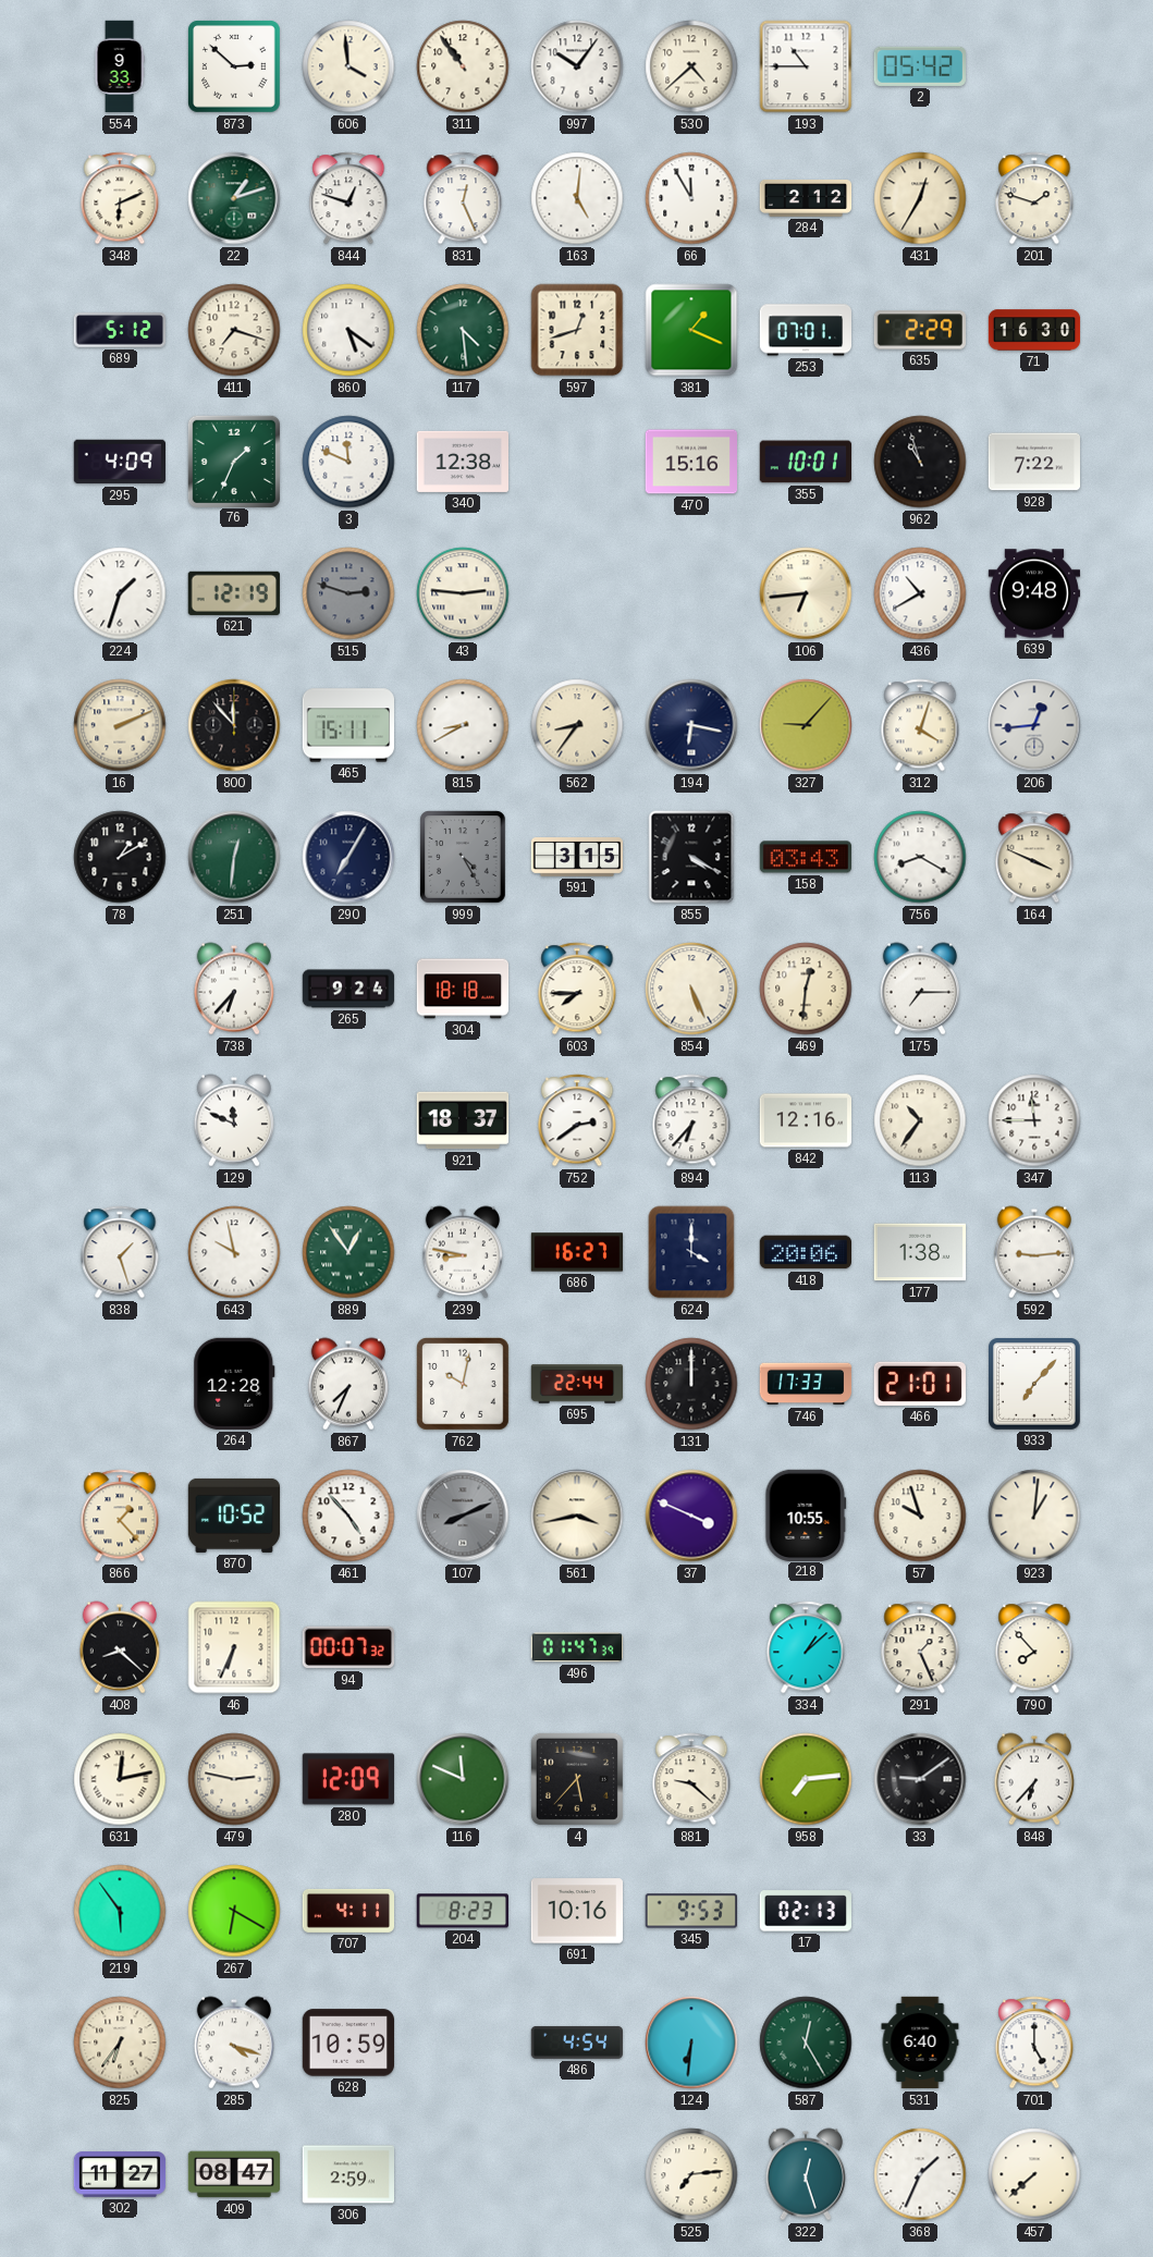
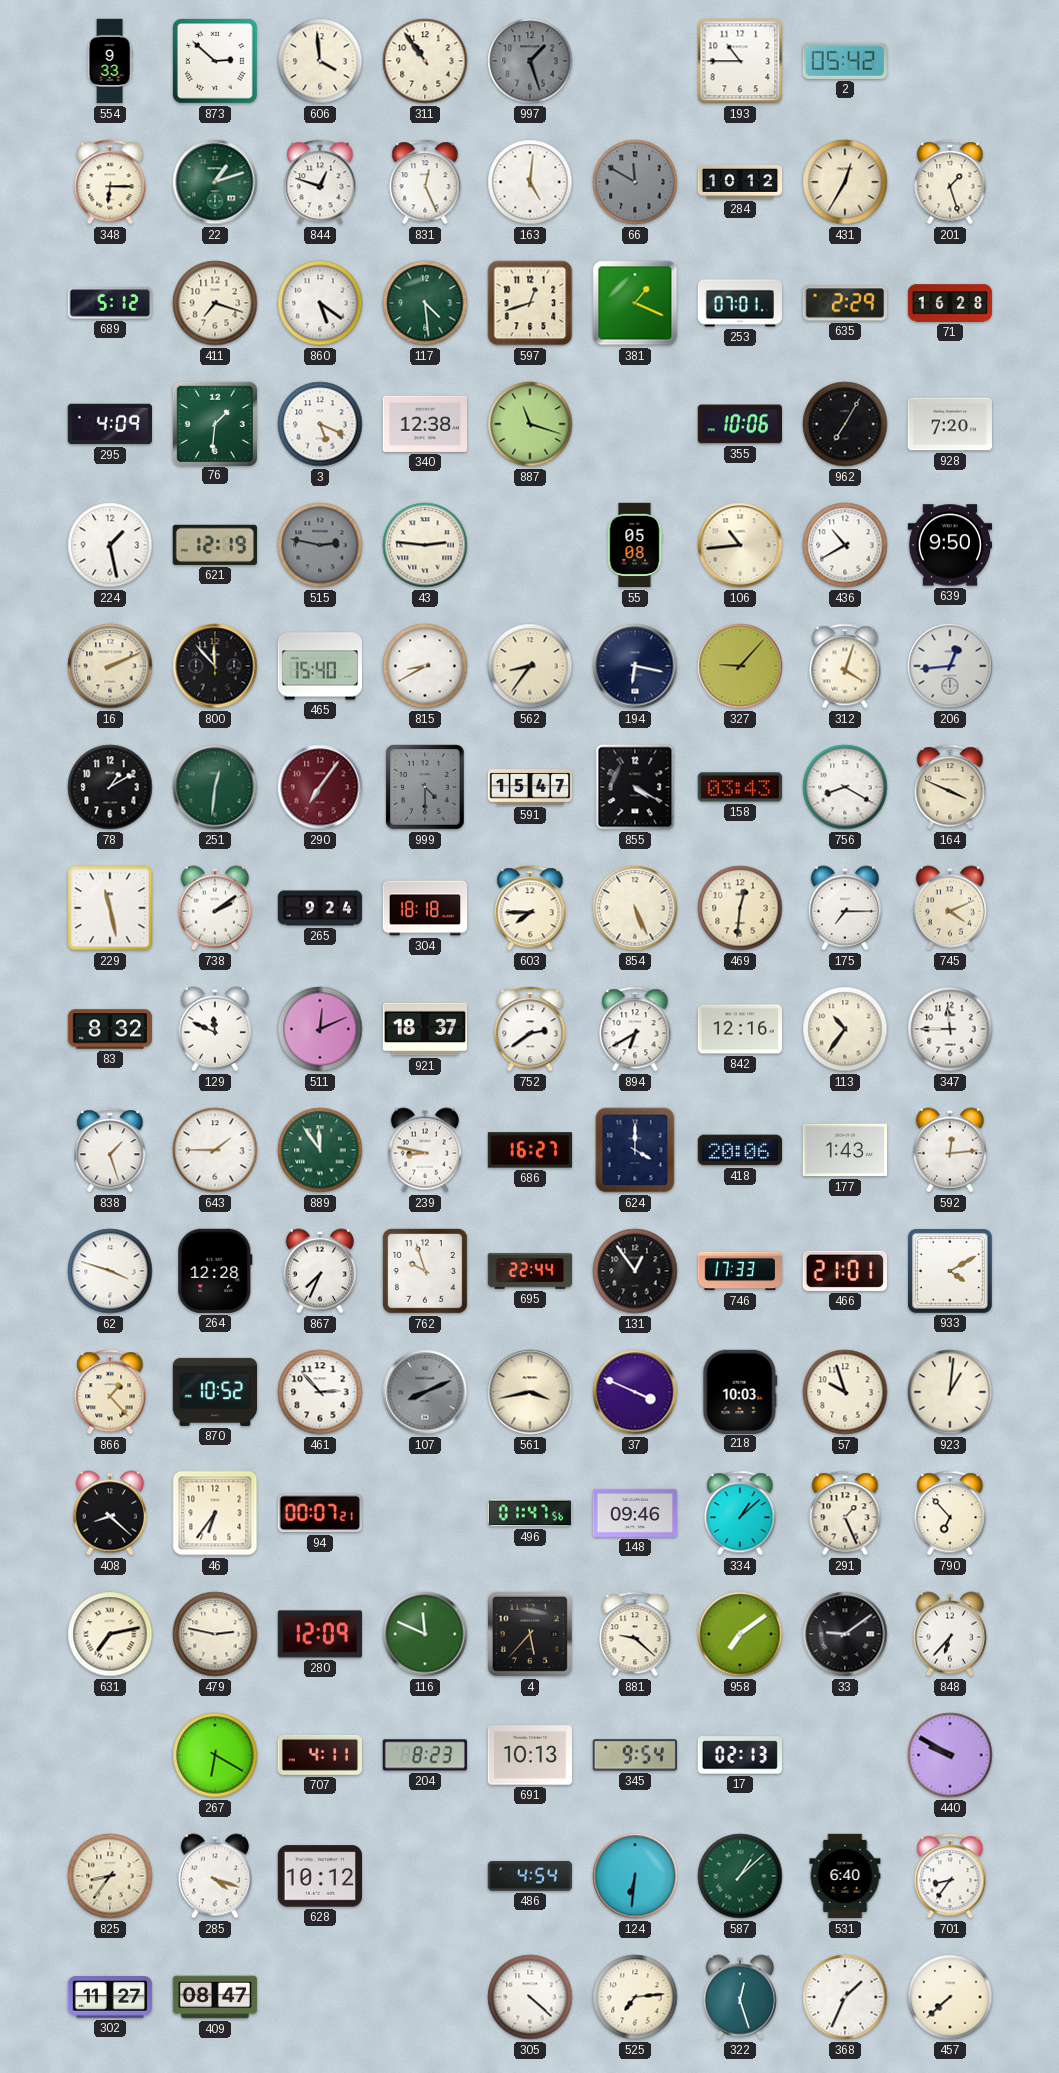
997: 10:06 -> 1:27
997 dial: white -> grey
530: 4:38 -> none
348: 6:11 -> 6:15
66: 11:55 -> 11:50
66 dial: white -> grey
284: 2:12 -> 10:12
201: 1:48 -> 1:27
71: 16:30 -> 16:28
76: 1:34 -> 1:31
3: 11:49 -> 5:19
887: none -> 11:18
470: 15:16 -> none
355: 10:01 -> 10:06
962: 10:57 -> 7:05
928: 7:22 -> 7:20
224: 1:33 -> 1:28
515: 2:48 -> 2:47
55: none -> 05:08
106: 6:44 -> 10:44
639: 9:48 -> 9:50
465: 15:11 -> 15:40
290: 7:05 -> 7:06
290 dial: navy -> burgundy
999: 4:25 -> 4:30
591: 3:15 -> 15:47
229: none -> 11:28
738: 6:37 -> 2:09
745: none -> 4:11
83: none -> 8:32
511: none -> 12:11
894: 6:37 -> 6:40
643: 9:58 -> 1:45
889: 12:54 -> 11:54
177: 1:38 -> 1:43
592: 9:14 -> 12:14
62: none -> 3:48
762: 10:02 -> 9:57
131: 12:00 -> 12:54
933: 7:07 -> 4:10
461: 4:53 -> 2:53
218: 10:55 -> 10:03
46: 6:34 -> 6:36
94: 00:07:32 -> 00:07:21
496: 01:47:39 -> 01:47:56
148: none -> 09:46
790: 7:53 -> 6:53
631: 12:13 -> 7:13
958: 7:14 -> 7:09
219: 5:54 -> none
691: 10:16 -> 10:13
345: 9:53 -> 9:54
440: none -> 9:50
825: 6:36 -> 8:36
628: 10:59 -> 10:12
587: 12:25 -> 1:08
701: 5:00 -> 8:36
306: 2:59 -> none
305: none -> 4:22
